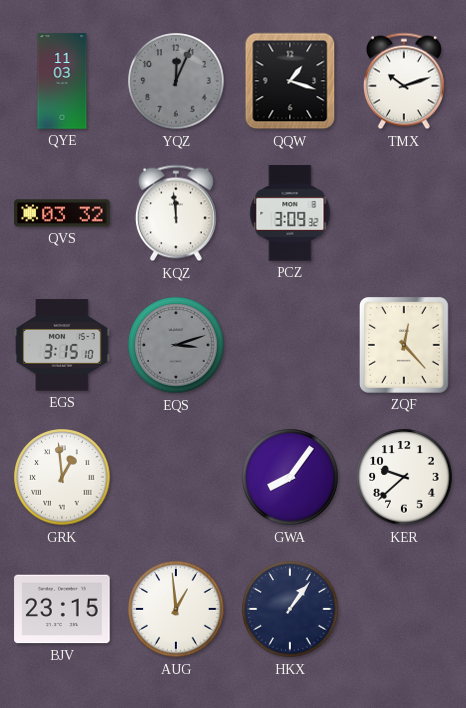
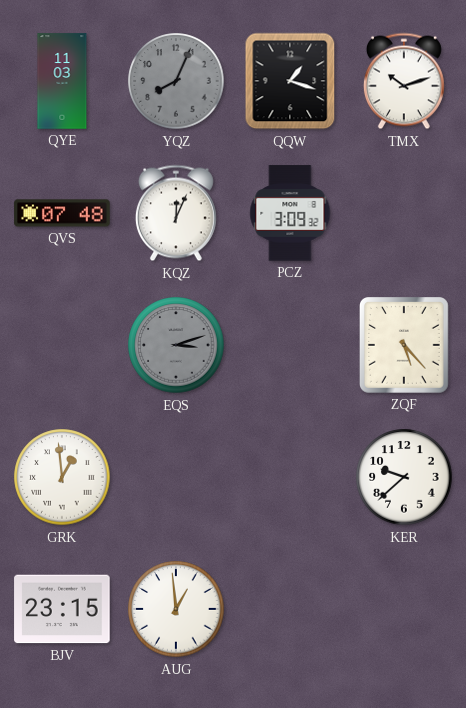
YQZ: 12:04 -> 8:04
QVS: 03:32 -> 07:48
KQZ: 11:59 -> 12:04
EGS: 3:15 -> none
ZQF: 12:23 -> 5:23
GWA: 8:06 -> none
HKX: 1:06 -> none
